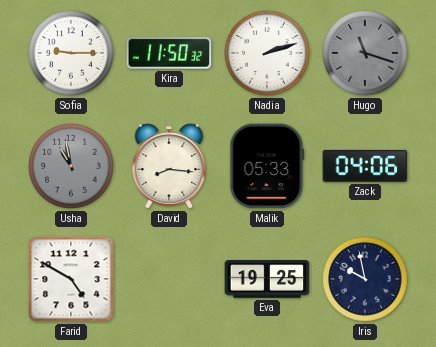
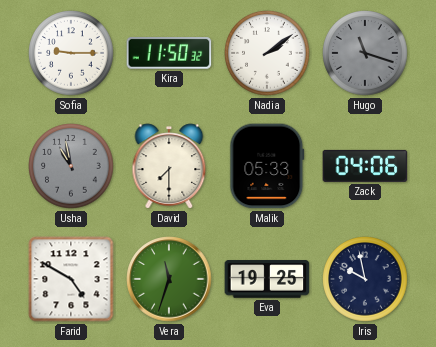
Nadia: 2:12 -> 2:09
David: 8:16 -> 7:30
Vera: none -> 11:33
